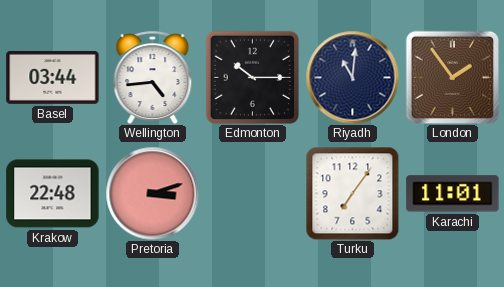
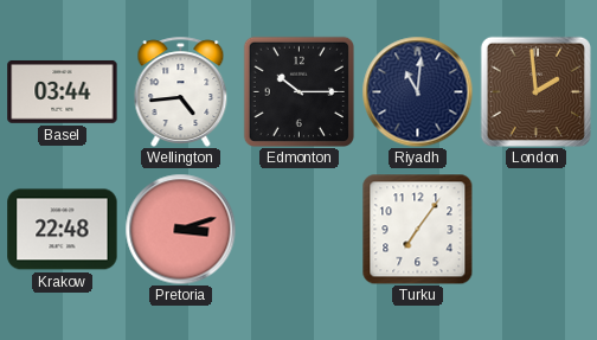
London: 1:54 -> 1:59
Karachi: 11:01 -> none
